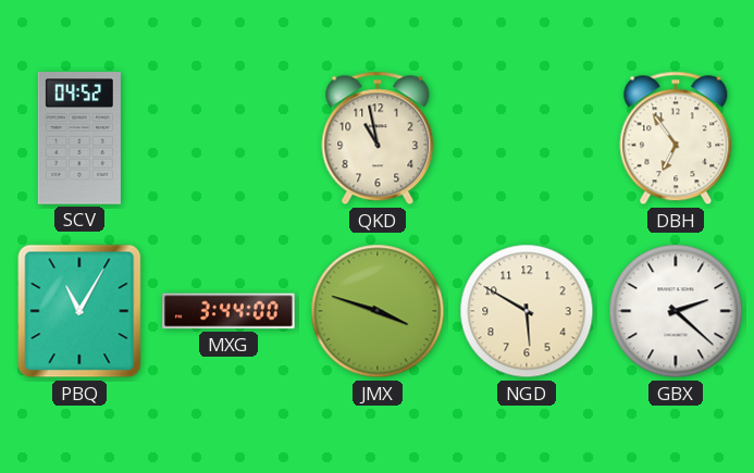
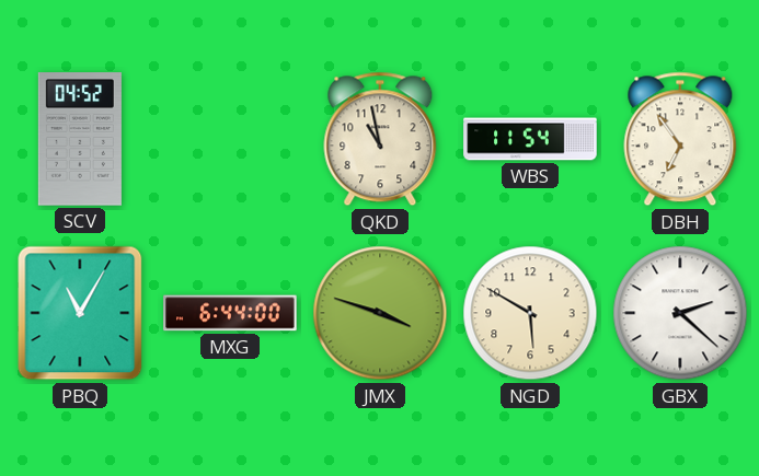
WBS: none -> 11:54
MXG: 3:44 -> 6:44
